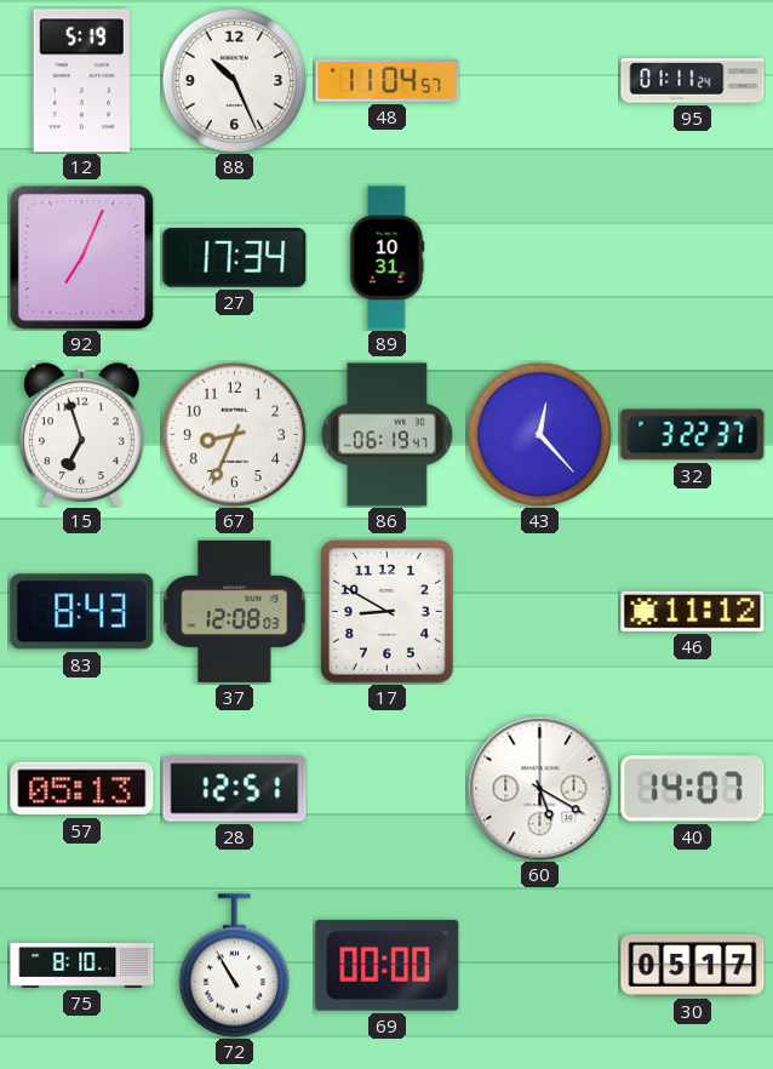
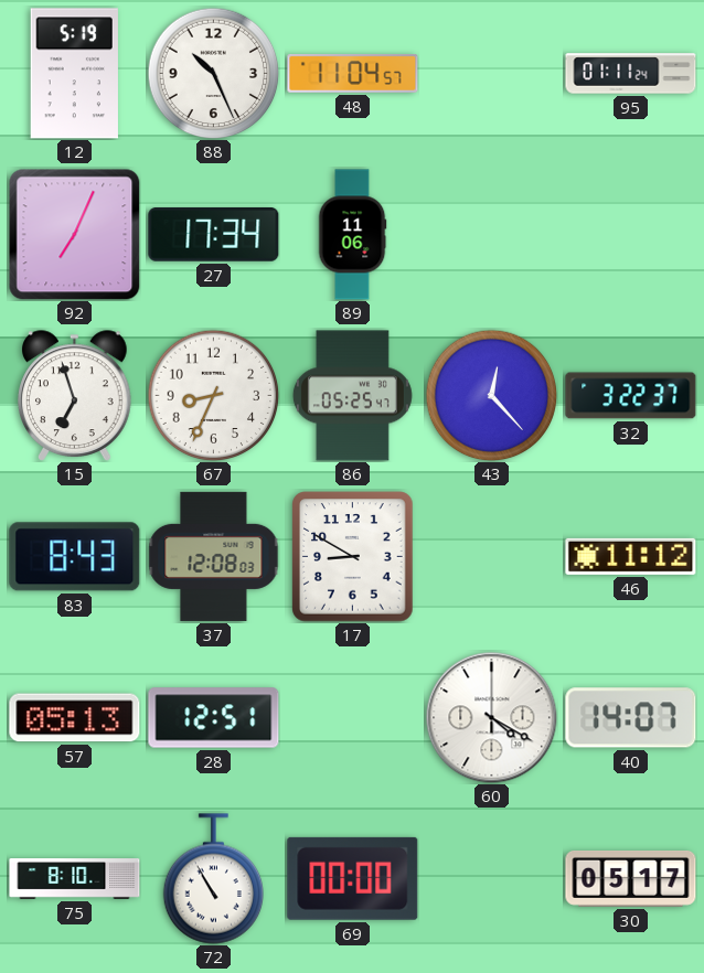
89: 10:31 -> 11:06
86: 06:19 -> 05:25
60: 5:20 -> 4:20
